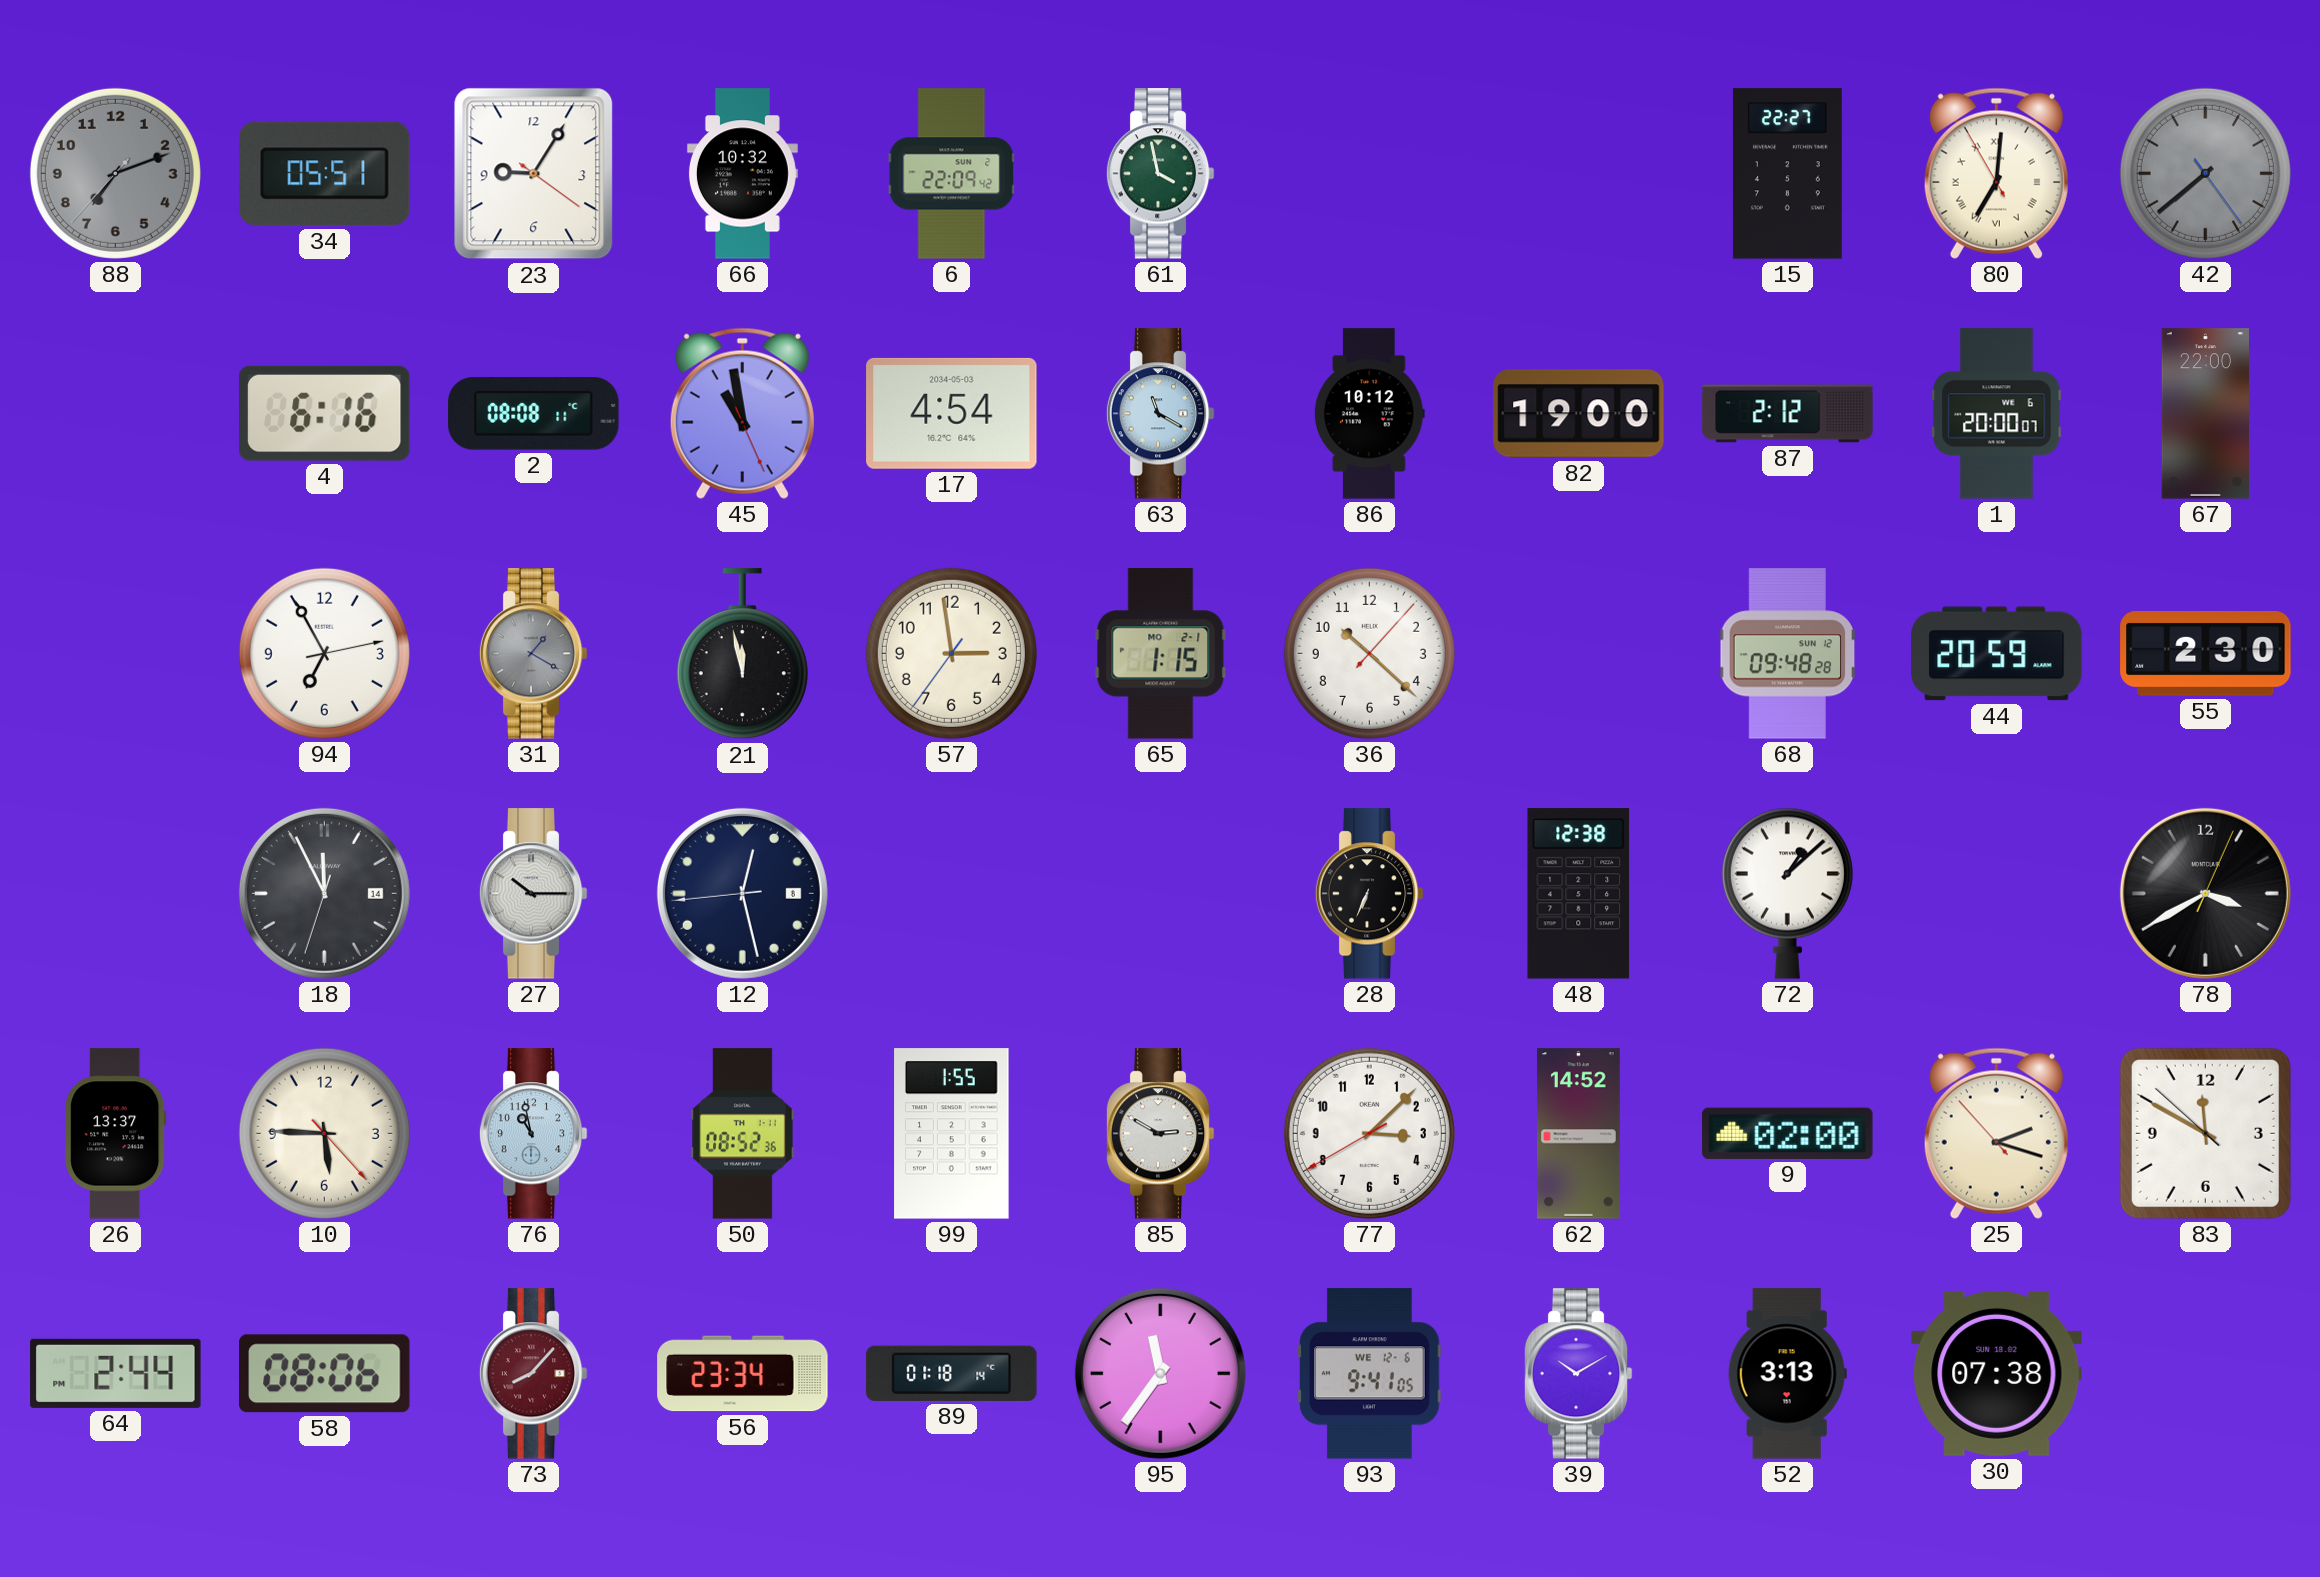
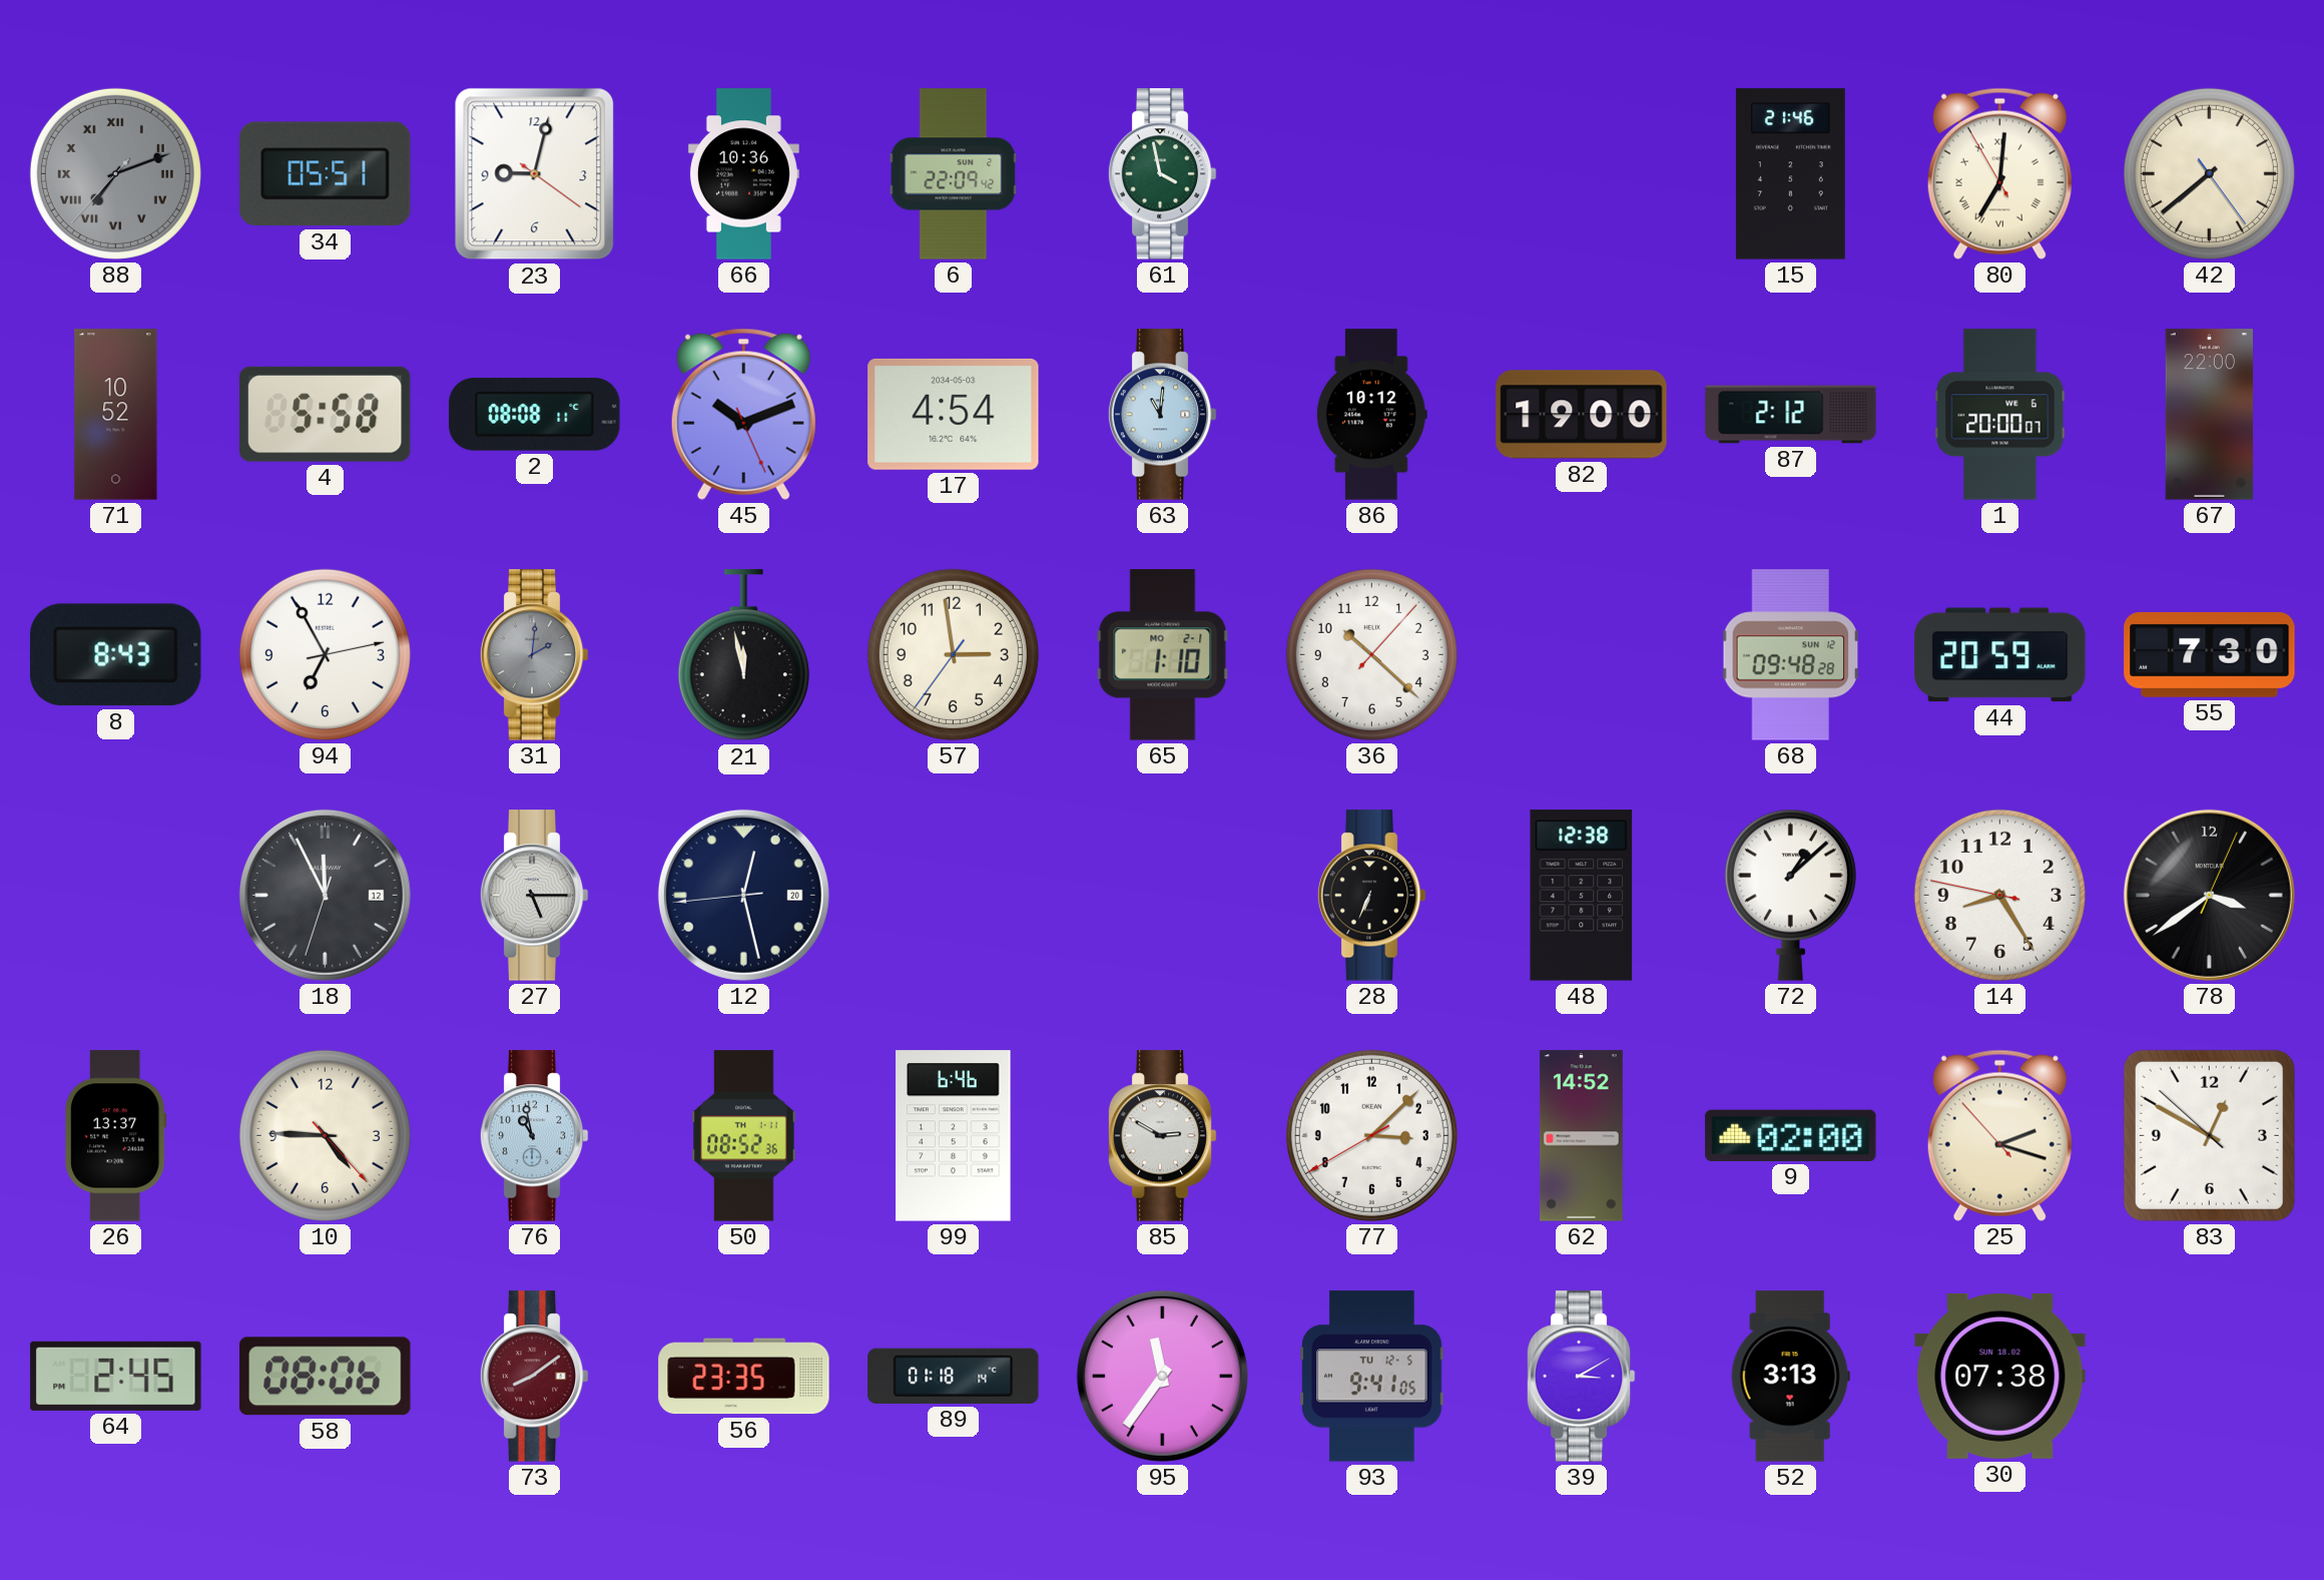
88 numerals: Arabic -> Roman
23: 9:05 -> 9:02
66: 10:32 -> 10:36
15: 22:27 -> 21:46
42 dial: grey -> cream
71: none -> 10:52
4: 6:16 -> 5:58
45: 10:58 -> 10:11
63: 11:20 -> 11:01
8: none -> 8:43
31: 1:20 -> 2:01
65: 1:15 -> 1:10
55: 2:30 -> 7:30
18 date: 14 -> 12
27: 10:15 -> 5:15
12 date: 8 -> 20
14: none -> 8:24
78: 3:40 -> 3:39
10: 5:45 -> 4:45
99: 1:55 -> 6:46
83: 11:49 -> 12:49
64: 2:44 -> 2:45
73: 8:07 -> 8:09
56: 23:34 -> 23:35
93 date: WE 12-6 -> TU 12-5
39: 10:10 -> 3:10
